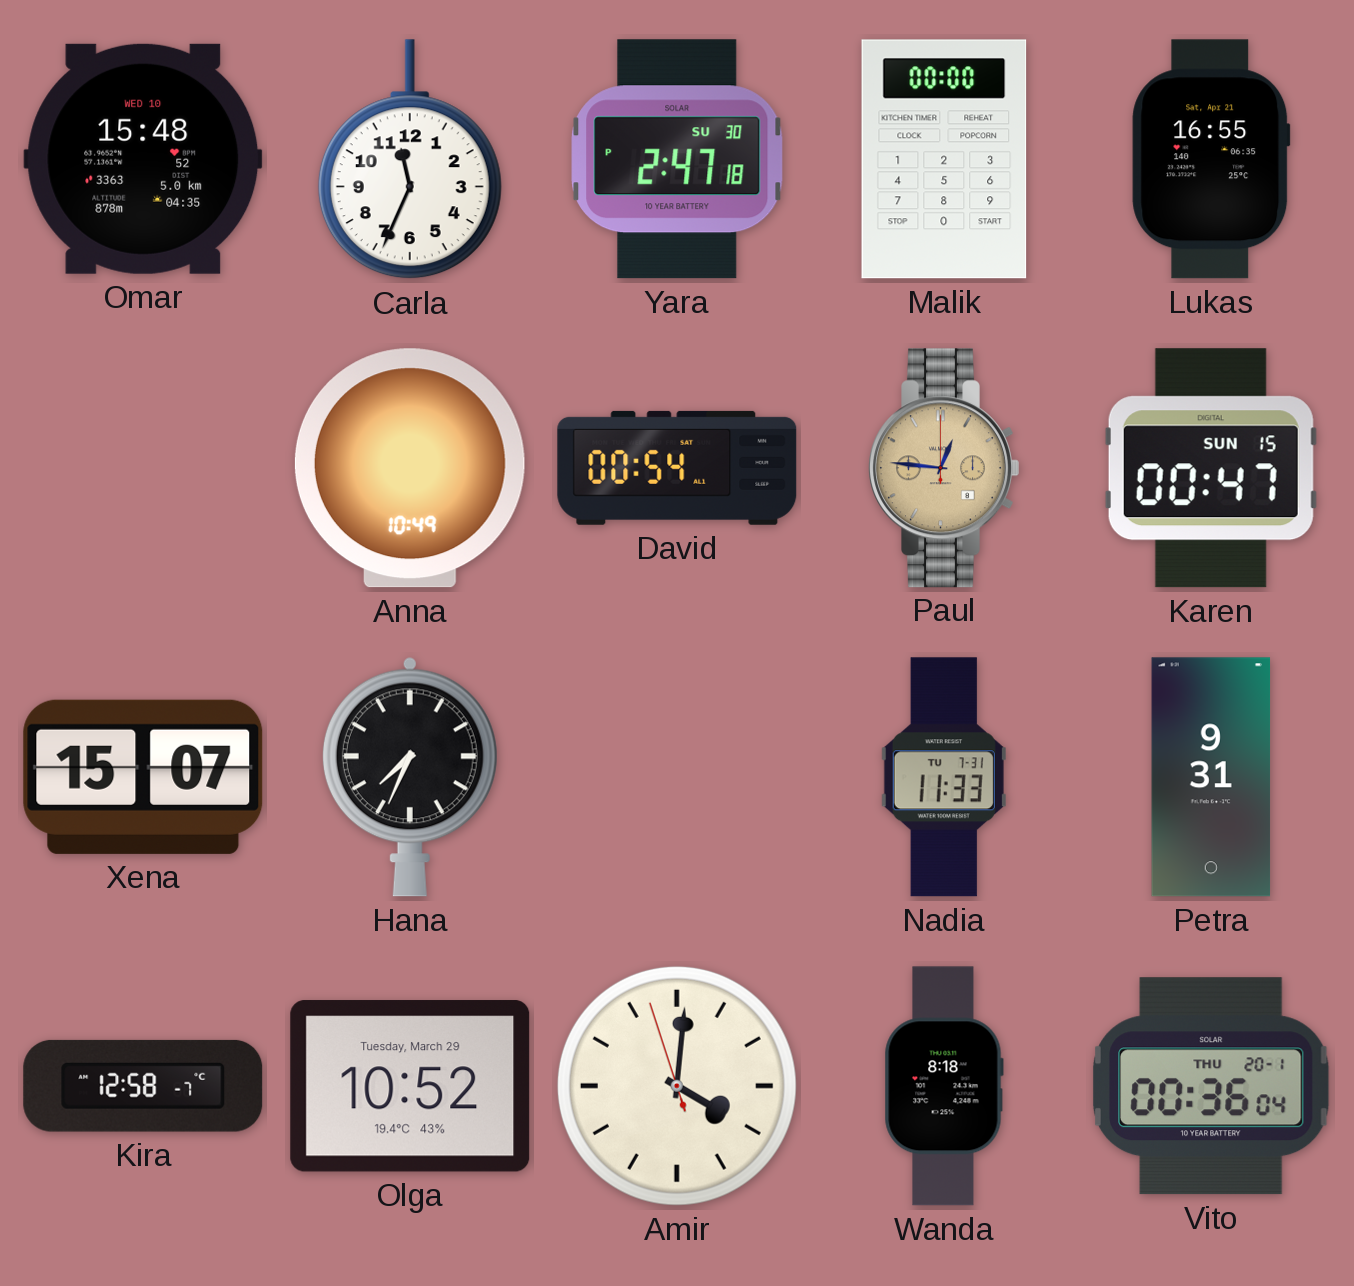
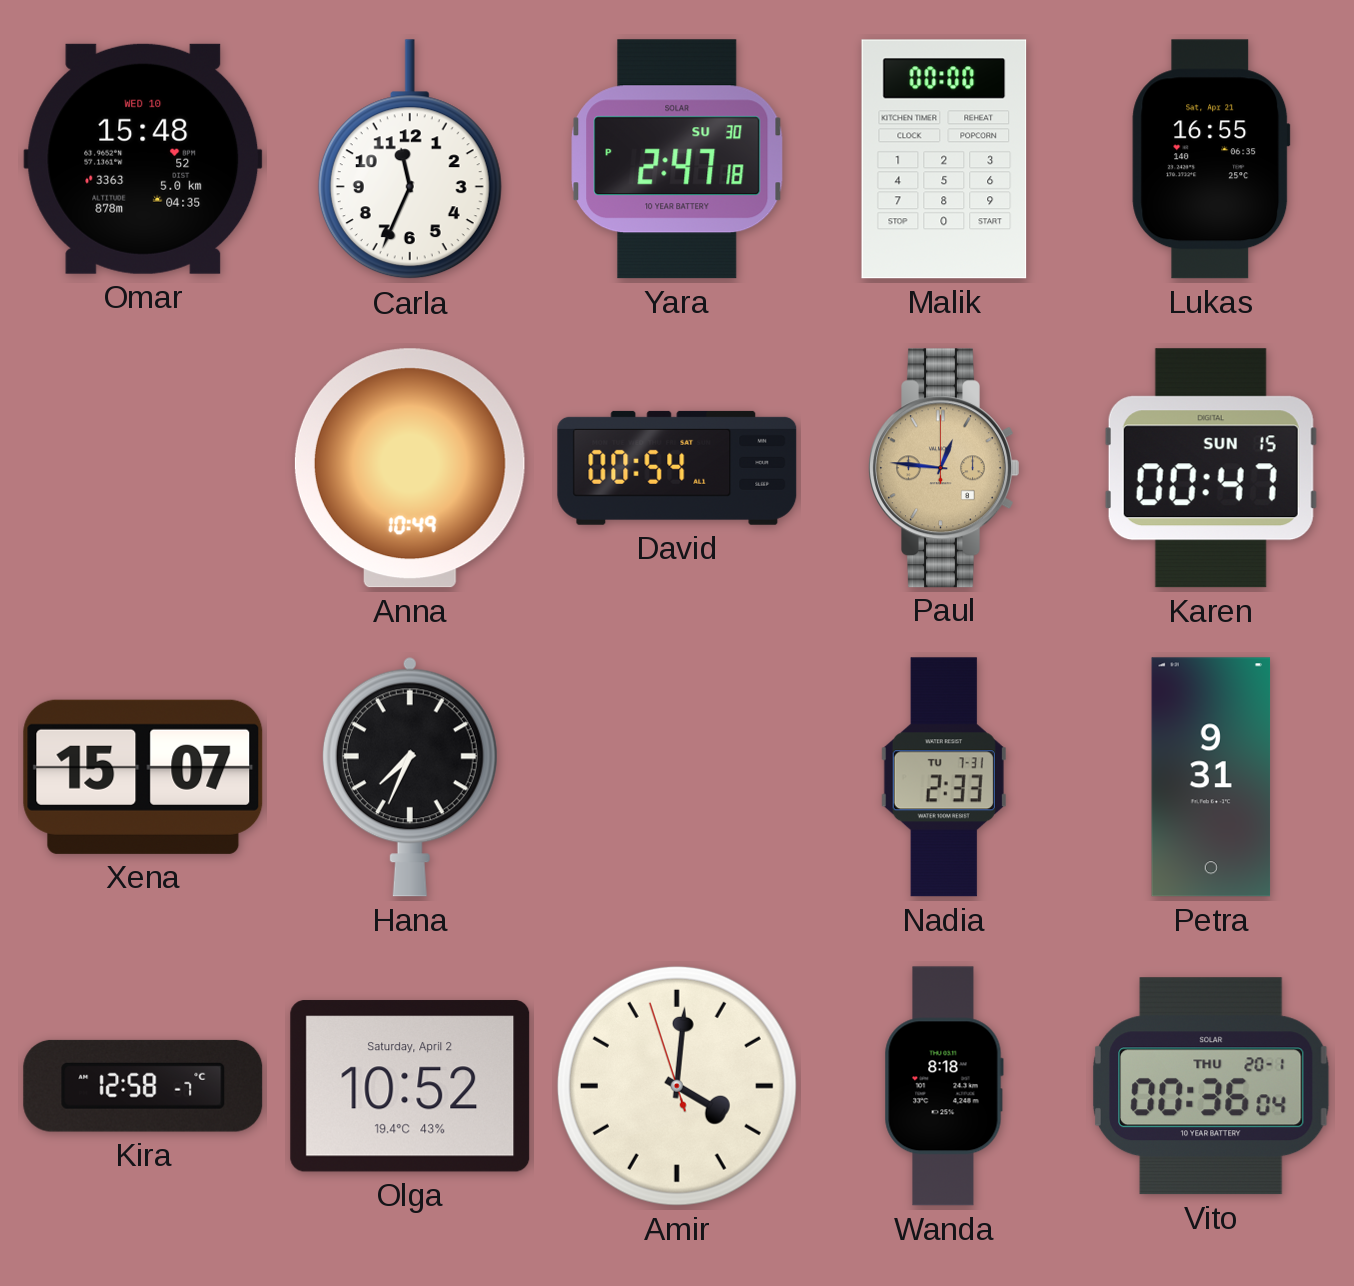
Nadia: 11:33 -> 2:33
Olga date: Tuesday, March 29 -> Saturday, April 2
